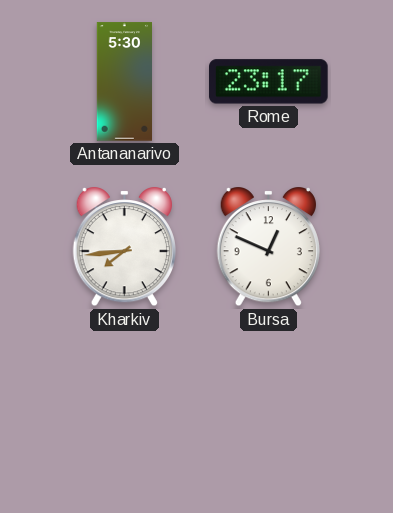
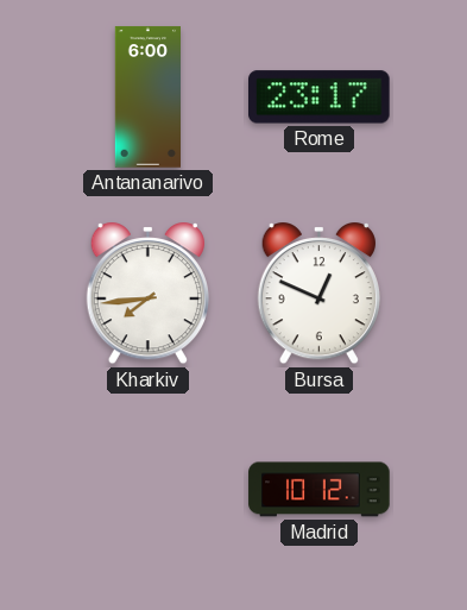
Antananarivo: 5:30 -> 6:00
Madrid: none -> 10:12
